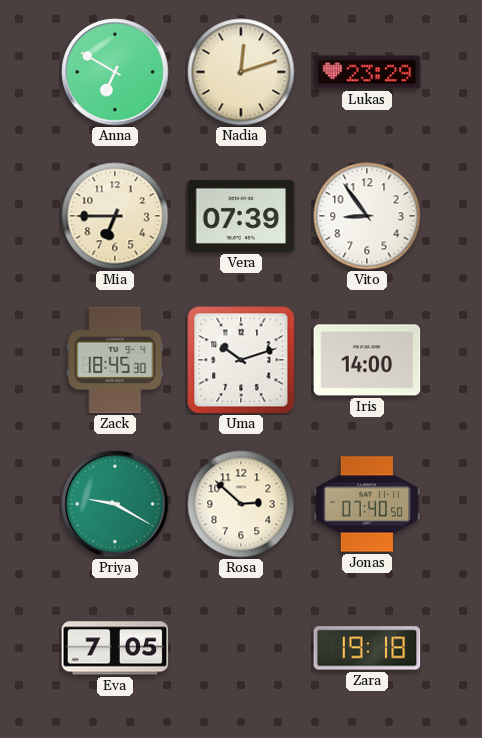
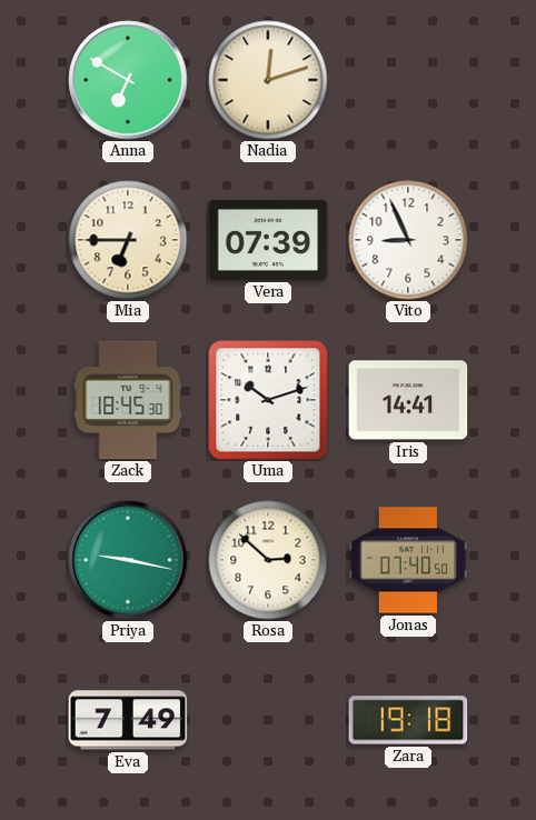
Lukas: 23:29 -> none
Vito: 8:54 -> 8:56
Iris: 14:00 -> 14:41
Priya: 9:20 -> 9:17
Eva: 7:05 -> 7:49
